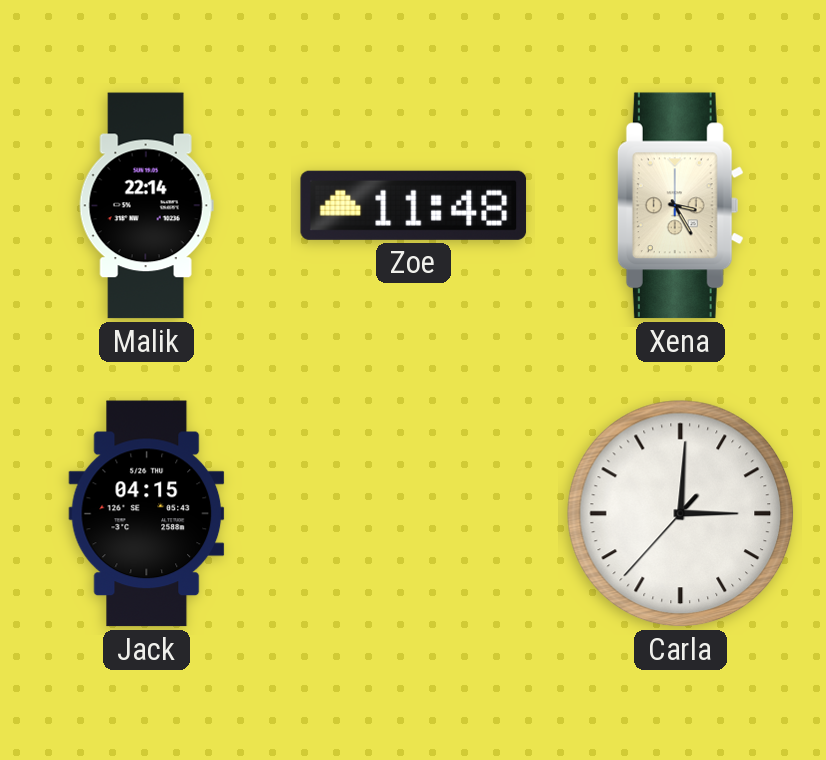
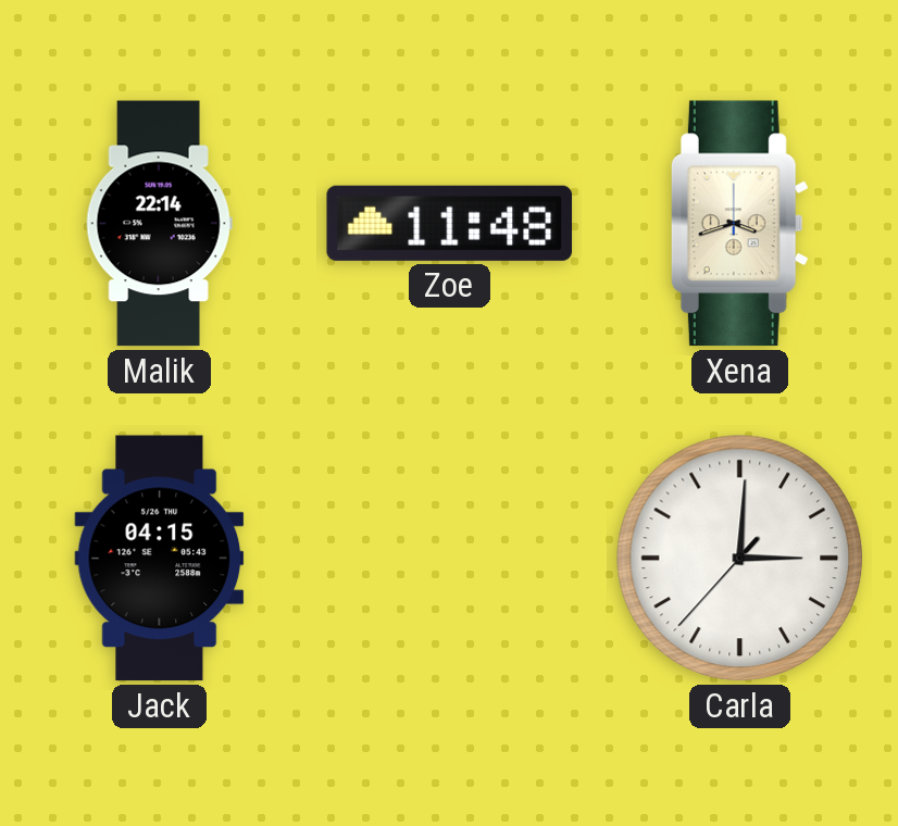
Xena: 3:25 -> 3:42
